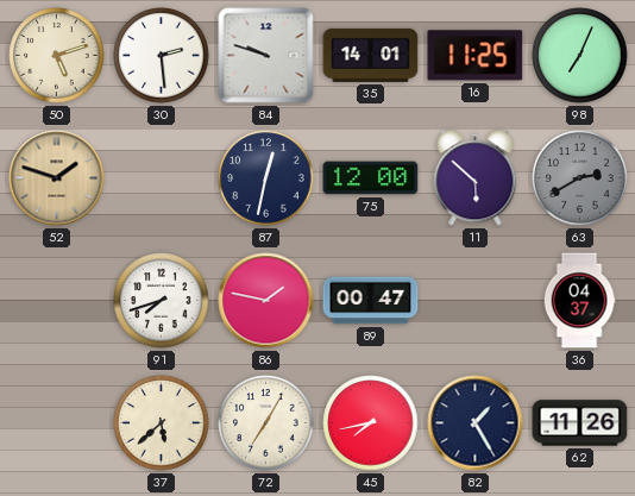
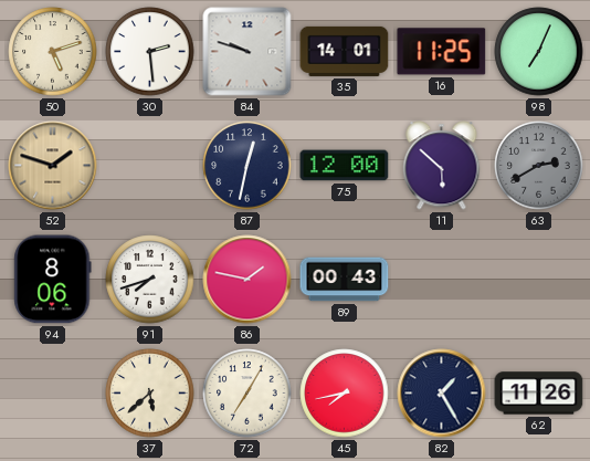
94: none -> 8:06
89: 00:47 -> 00:43
36: 04:37 -> none
